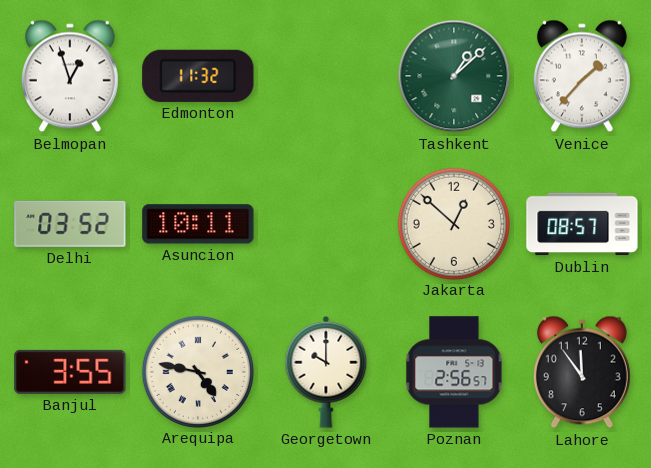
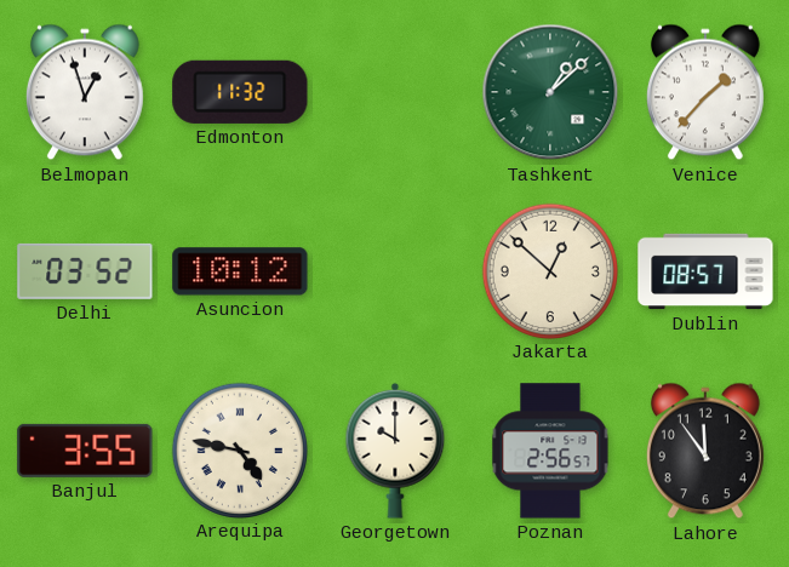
Asuncion: 10:11 -> 10:12
